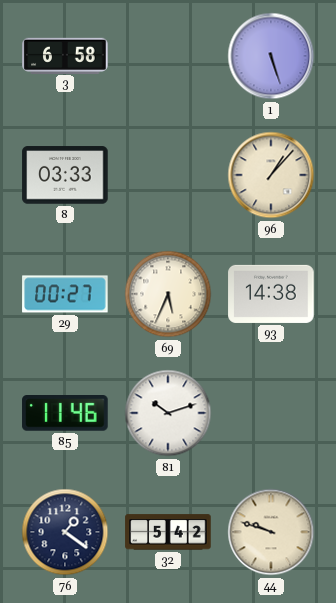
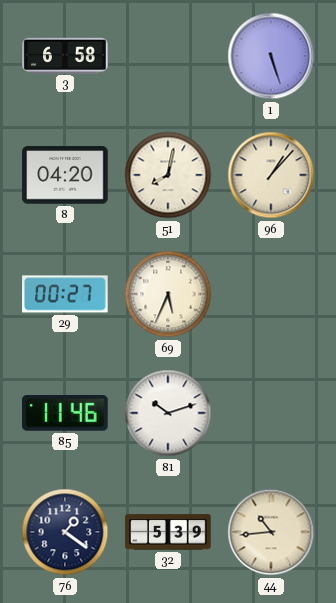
8: 03:33 -> 04:20
51: none -> 8:02
93: 14:38 -> none
32: 5:42 -> 5:39
44: 9:48 -> 10:44
